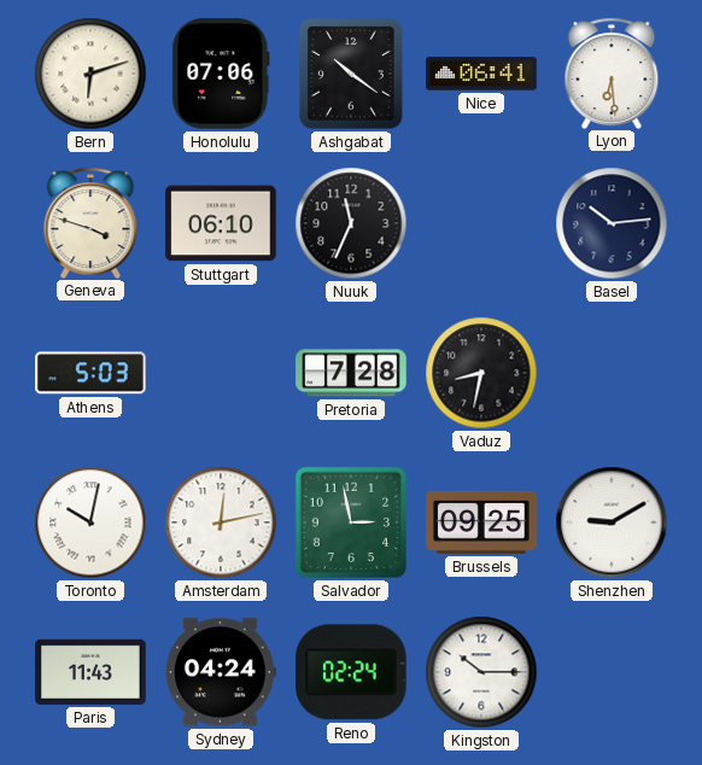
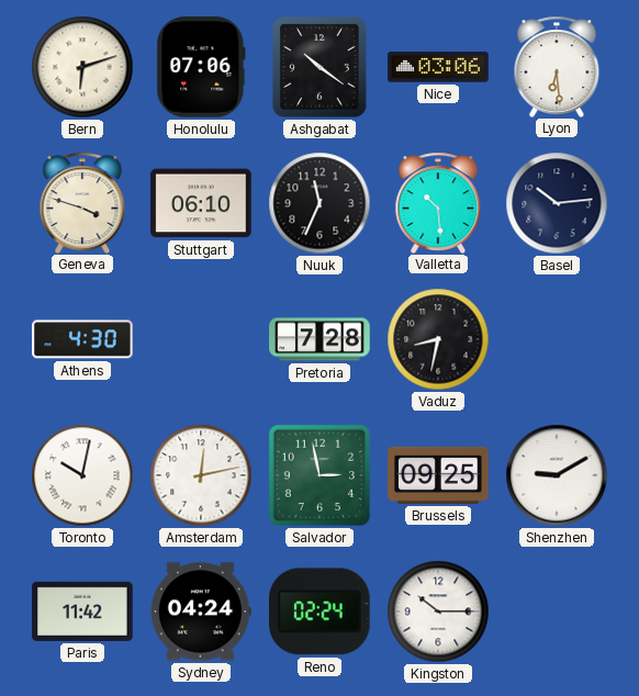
Nice: 06:41 -> 03:06
Valletta: none -> 10:29
Athens: 5:03 -> 4:30
Paris: 11:43 -> 11:42
